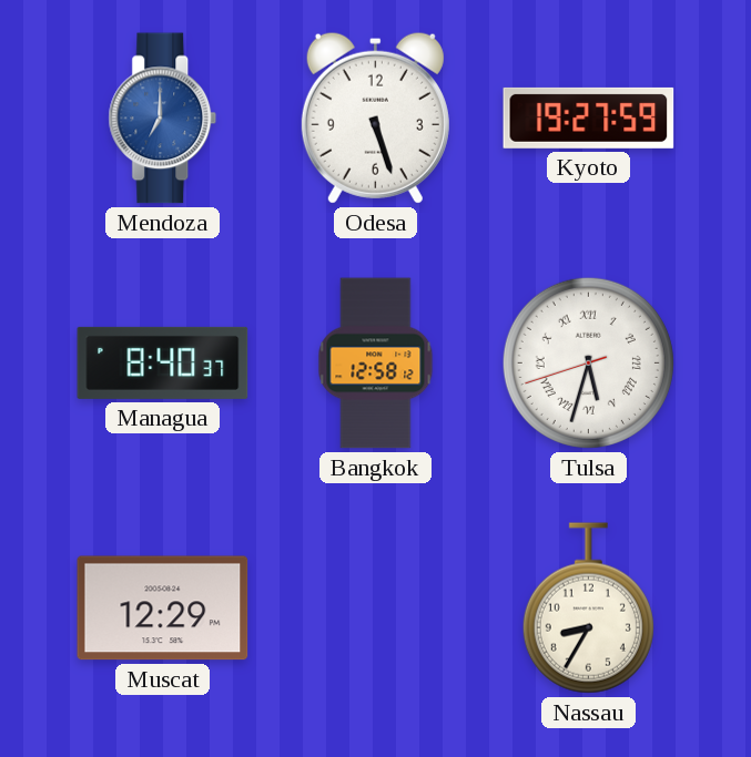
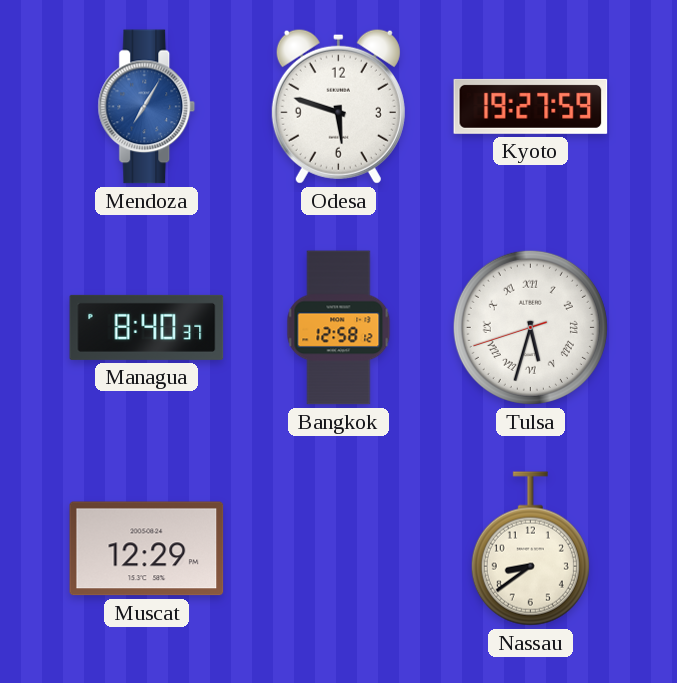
Mendoza: 7:00 -> 7:05
Odesa: 5:27 -> 5:48
Nassau: 8:35 -> 8:39
